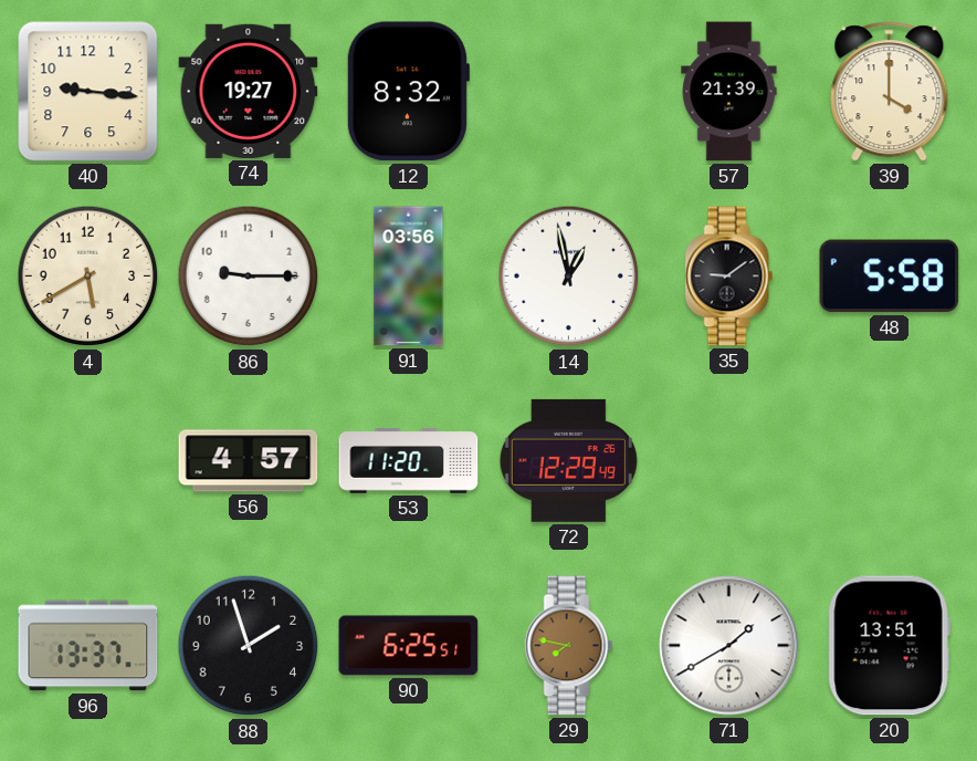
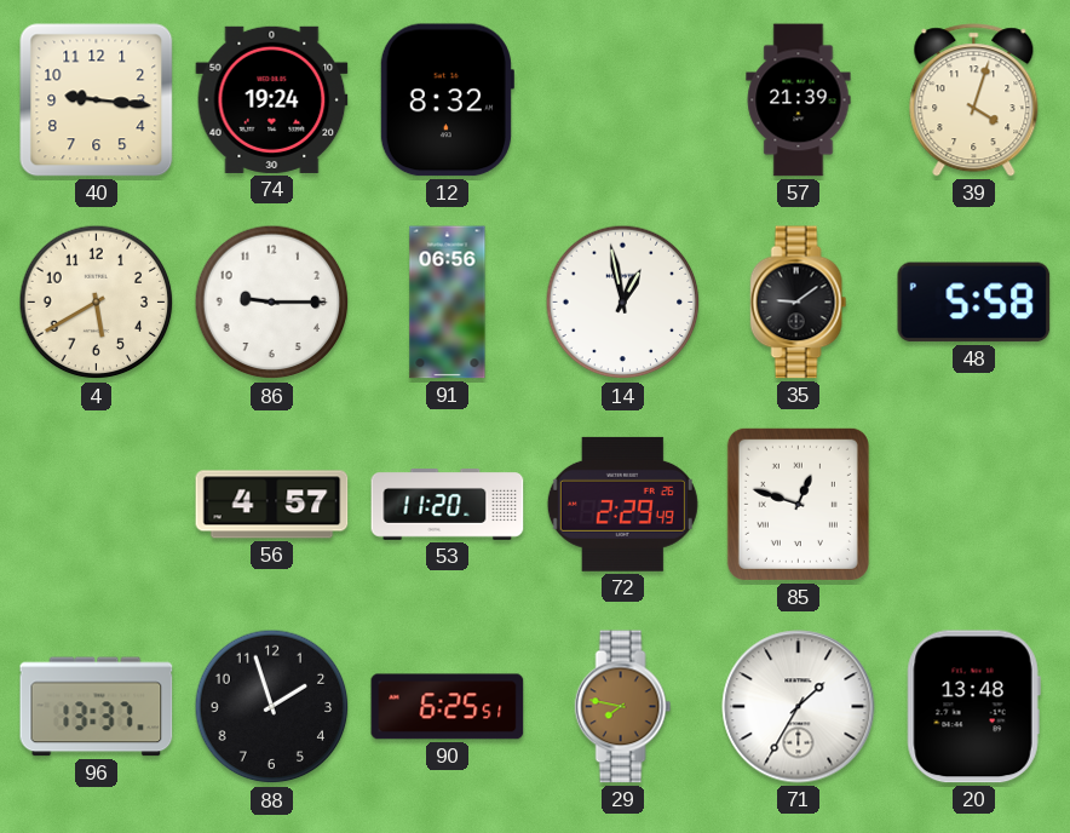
74: 19:27 -> 19:24
39: 4:00 -> 4:03
91: 03:56 -> 06:56
72: 12:29 -> 2:29
85: none -> 12:48
71: 1:40 -> 1:35
20: 13:51 -> 13:48
